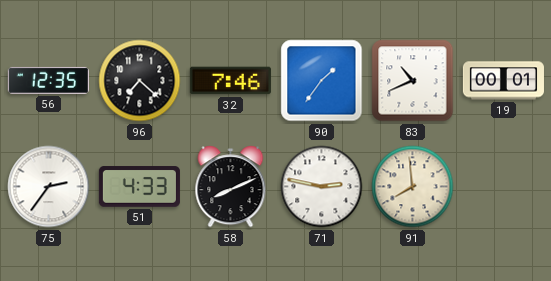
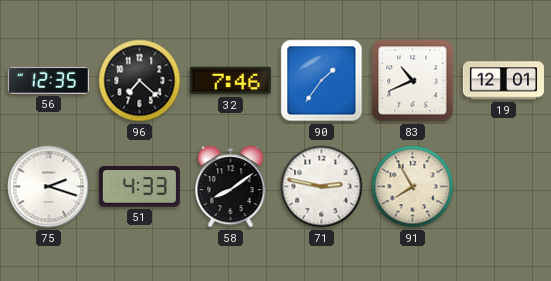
19: 00:01 -> 12:01
75: 2:36 -> 2:18
58: 8:11 -> 8:09
91: 7:59 -> 7:55
